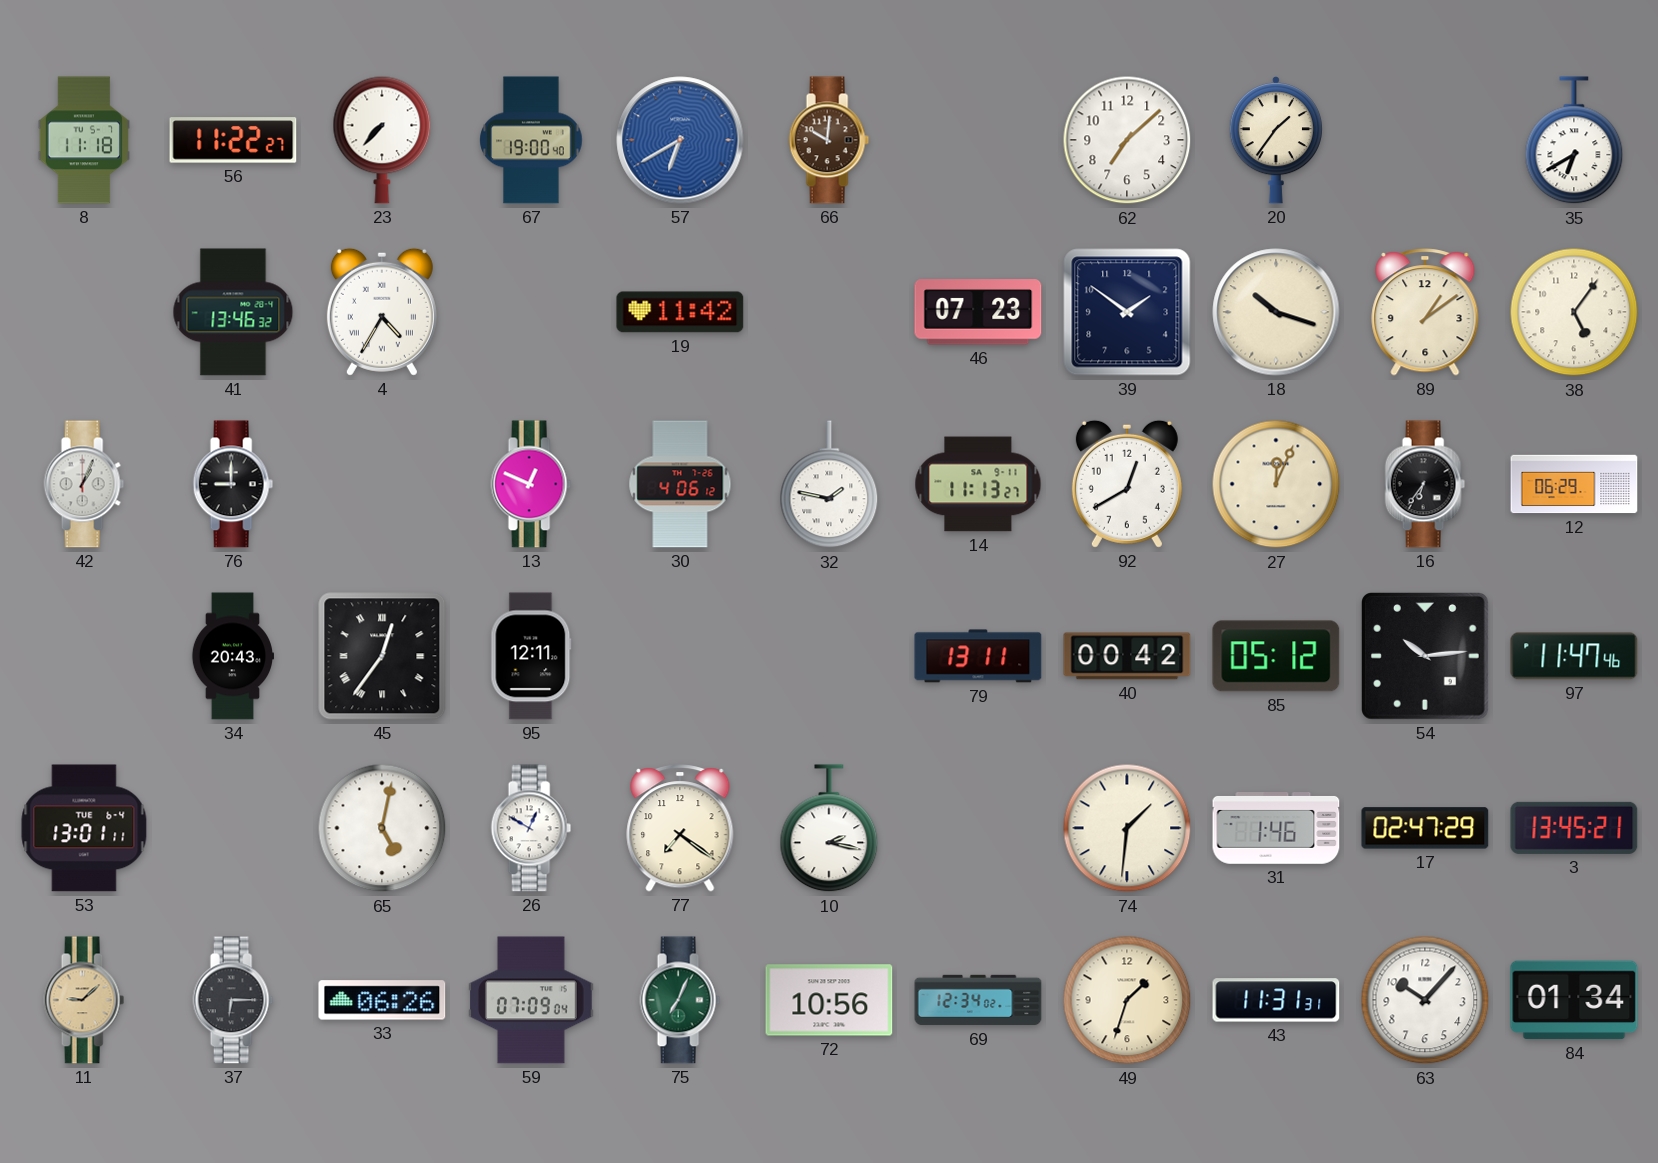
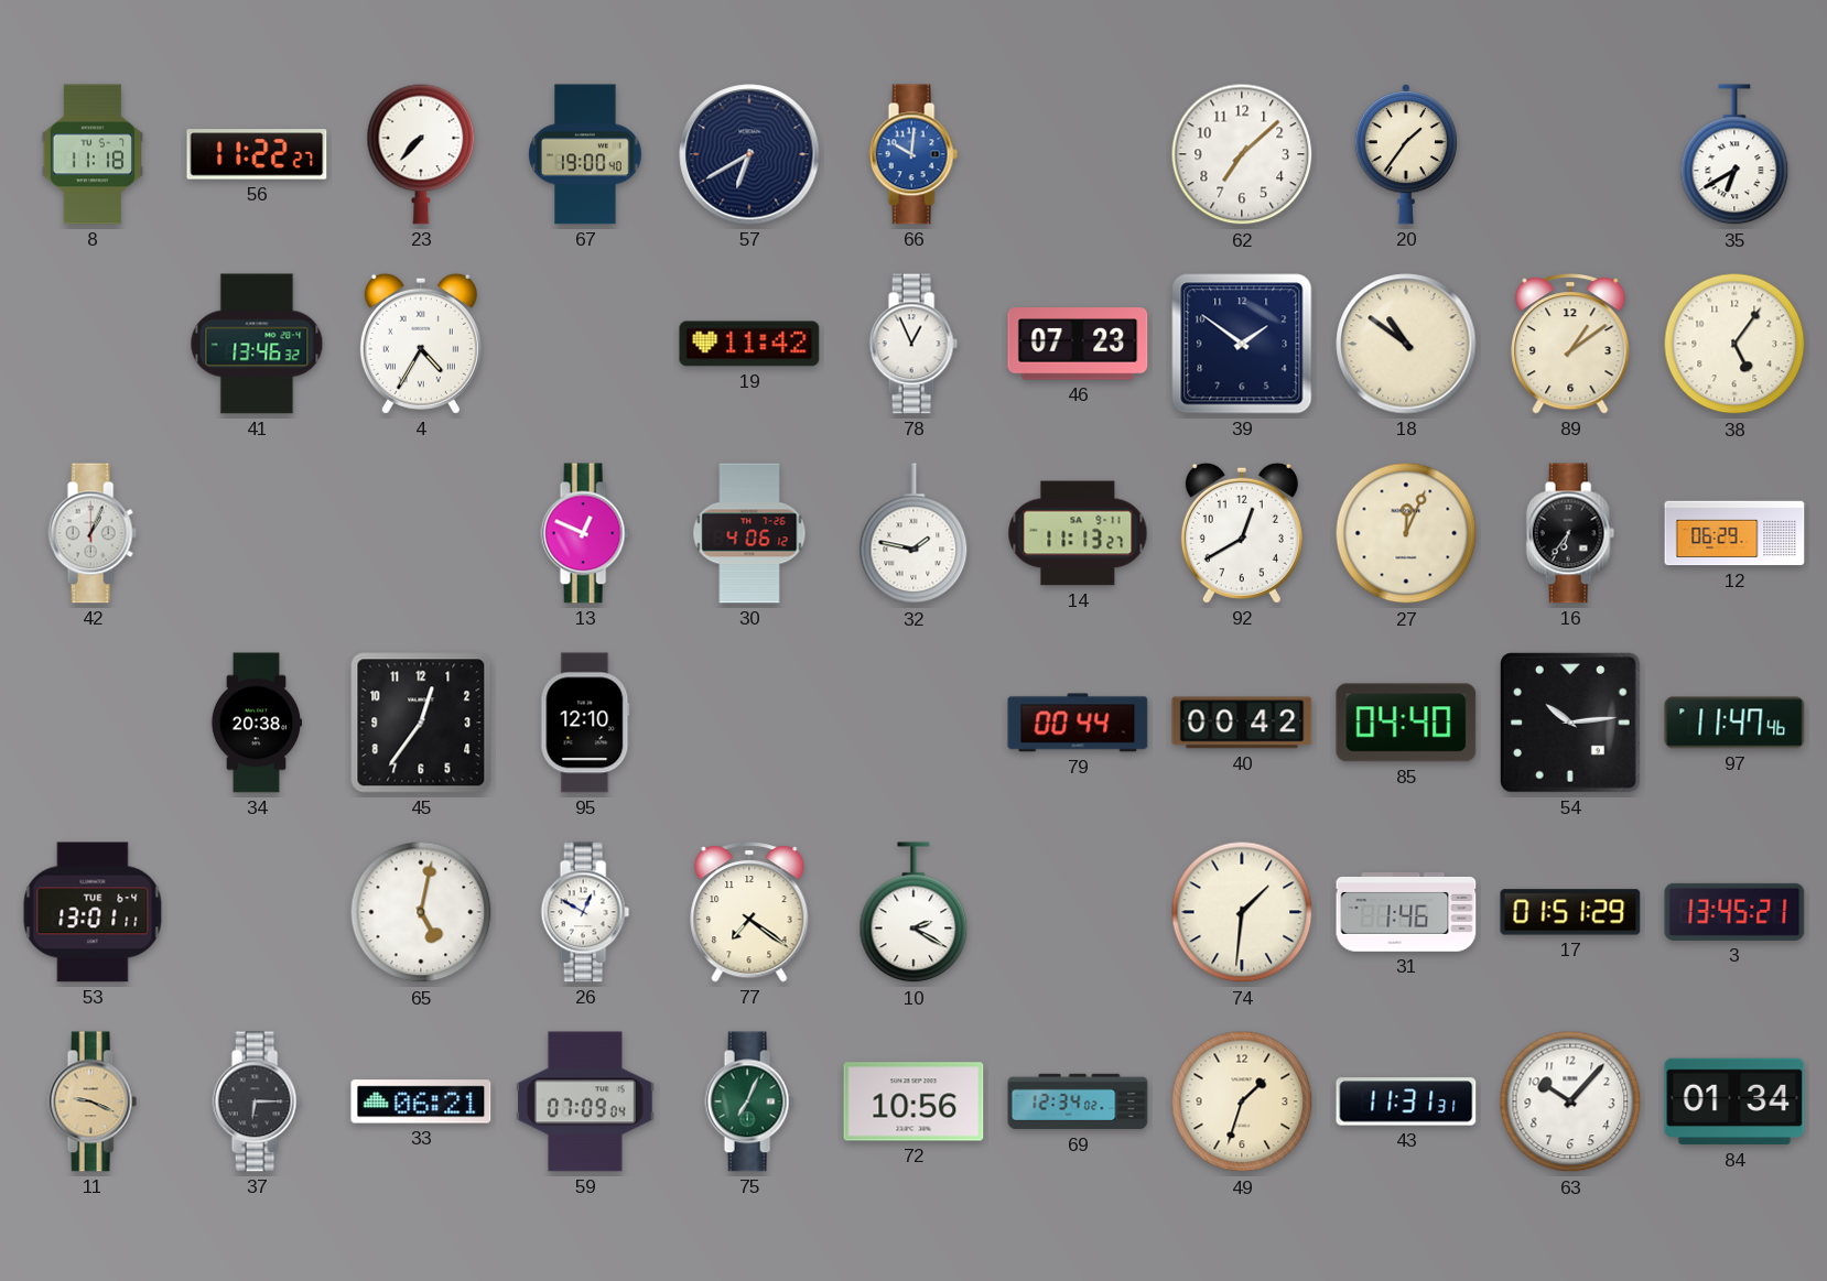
57 dial: blue -> navy
66 dial: brown -> blue
78: none -> 12:56
18: 10:18 -> 10:51
76: 9:00 -> none
34: 20:43 -> 20:38
45 numerals: Roman -> Arabic
95: 12:11 -> 12:10
79: 13:11 -> 00:44
85: 05:12 -> 04:40
10: 2:17 -> 2:20
17: 02:47 -> 01:51
11: 9:08 -> 9:19
33: 06:26 -> 06:21
